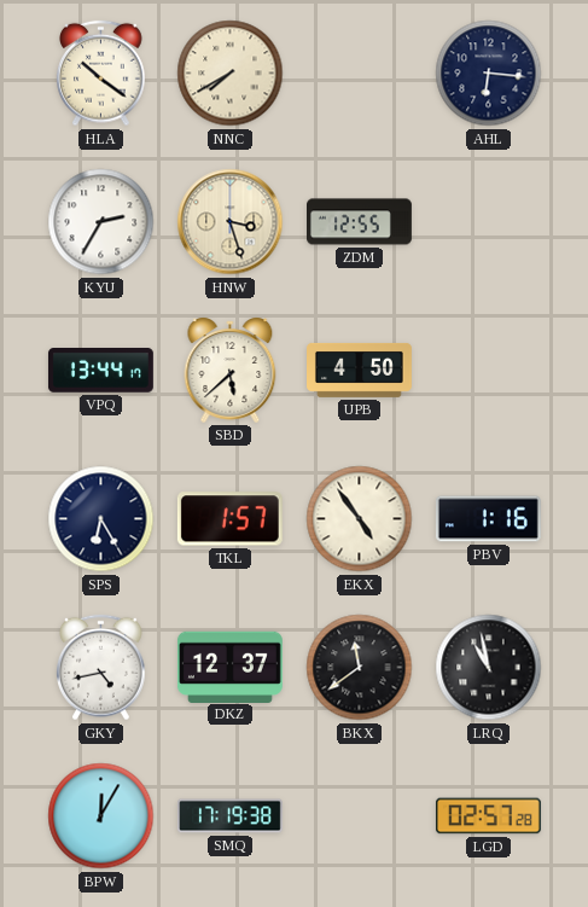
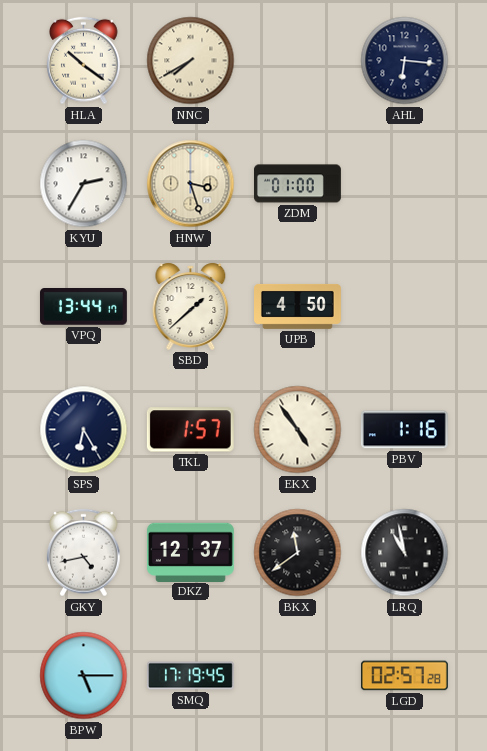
ZDM: 12:55 -> 01:00
SBD: 5:38 -> 1:38
BPW: 12:05 -> 5:15
SMQ: 17:19:38 -> 17:19:45
